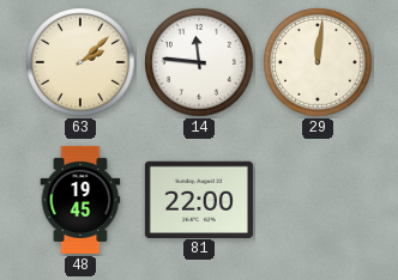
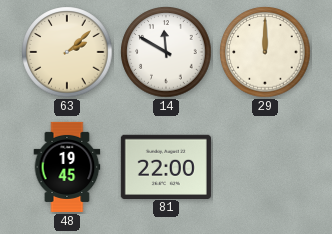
14: 11:46 -> 11:50
29: 12:01 -> 12:00
